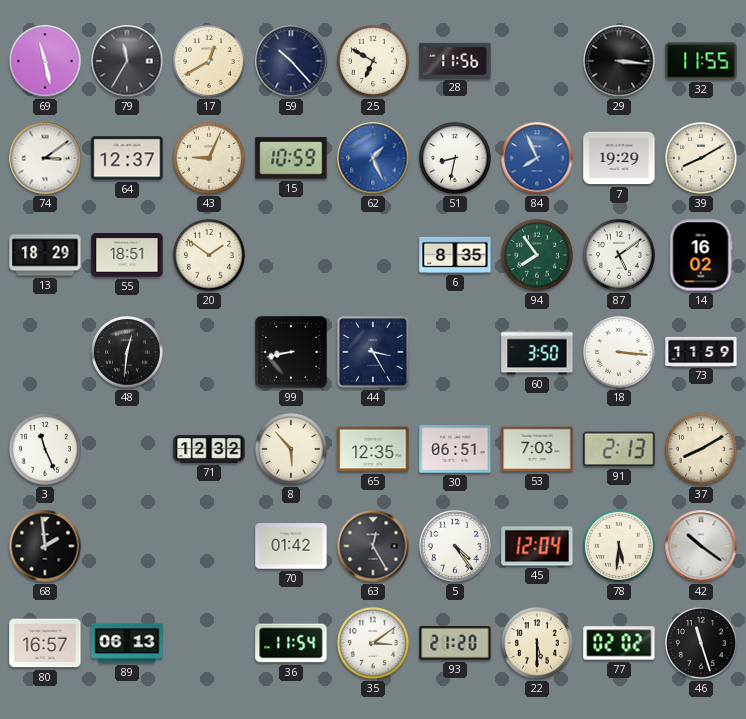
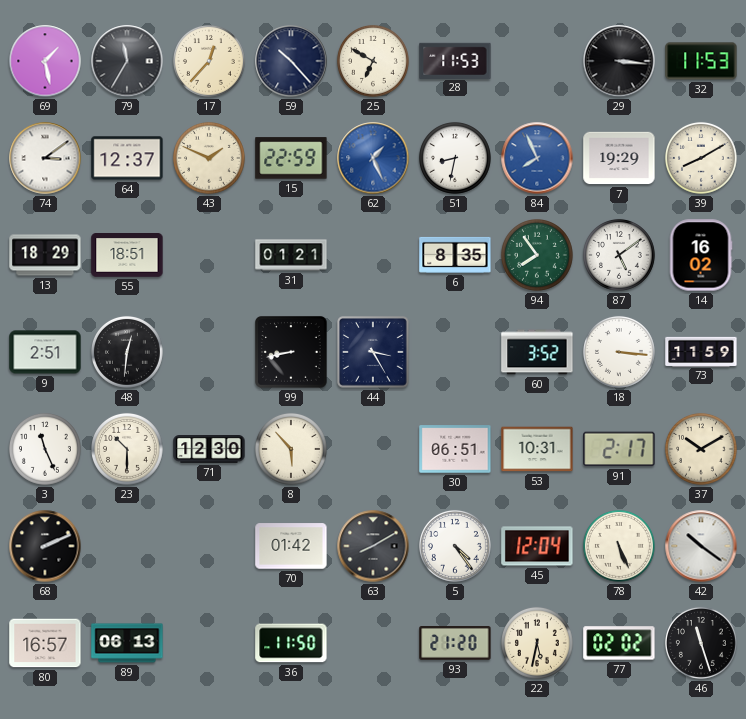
69: 11:28 -> 1:28
17: 12:40 -> 12:37
28: 11:56 -> 11:53
32: 11:55 -> 11:53
43: 9:04 -> 1:49
15: 10:59 -> 22:59
20: 1:51 -> none
31: none -> 01:21
9: none -> 2:51
60: 3:50 -> 3:52
23: none -> 10:30
71: 12:32 -> 12:30
65: 12:35 -> none
53: 7:03 -> 10:31
91: 2:13 -> 2:17
37: 8:10 -> 10:10
68: 1:59 -> 2:11
63: 12:25 -> 8:10
78: 5:31 -> 5:26
36: 11:54 -> 11:50
35: 3:09 -> none
22: 5:30 -> 5:32
